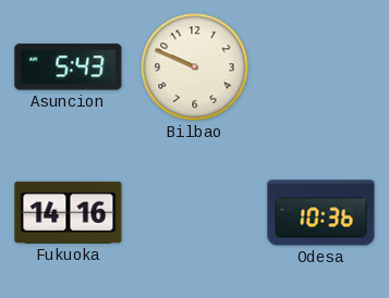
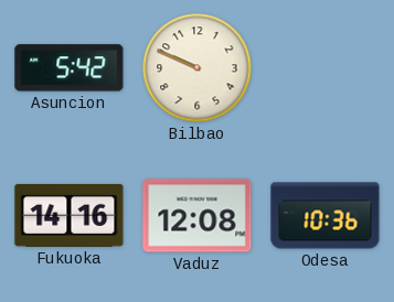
Asuncion: 5:43 -> 5:42
Vaduz: none -> 12:08
